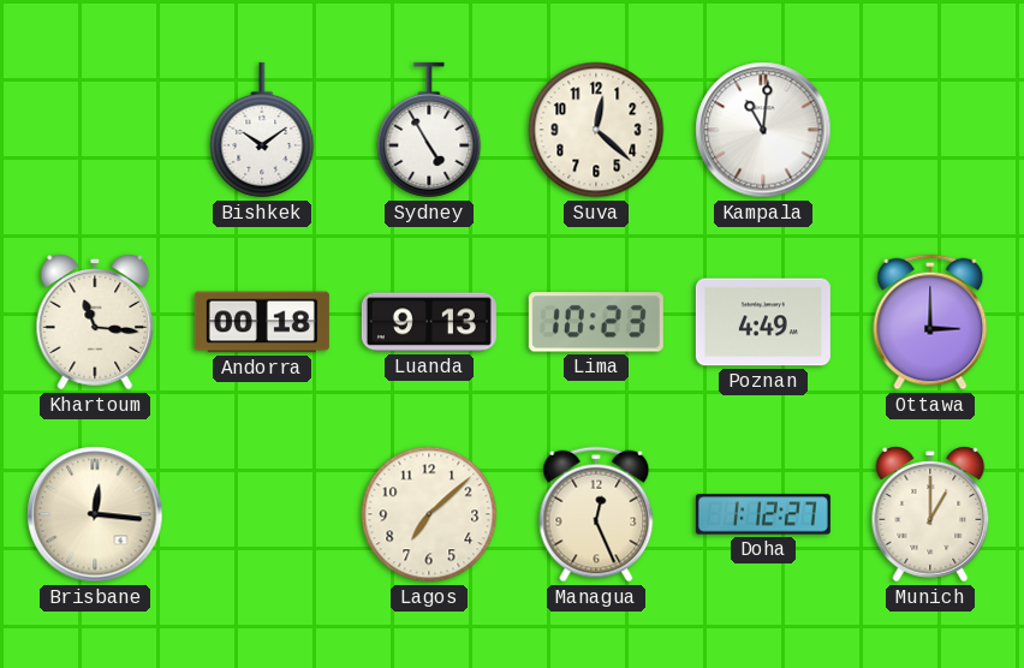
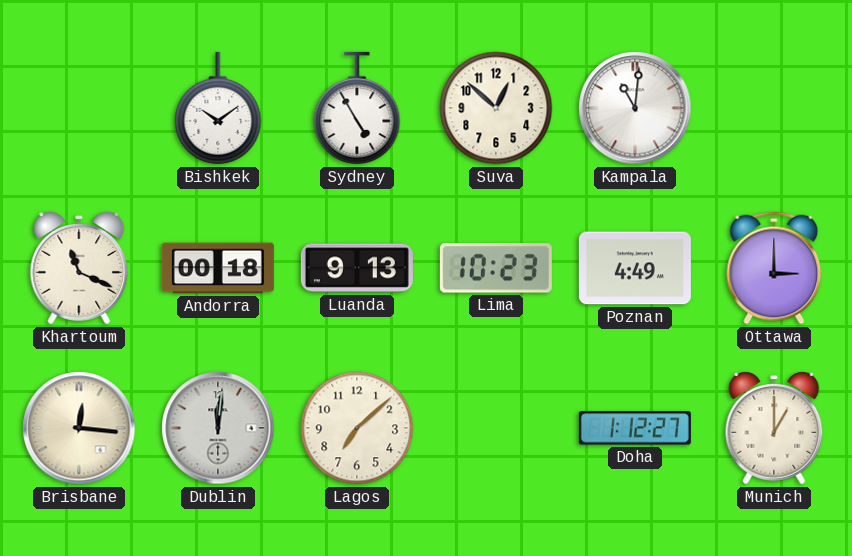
Suva: 12:22 -> 12:52
Khartoum: 11:16 -> 11:19
Dublin: none -> 12:01
Managua: 12:26 -> none
